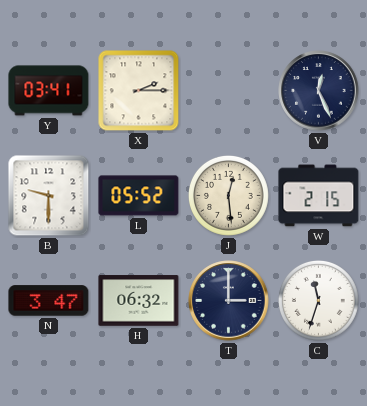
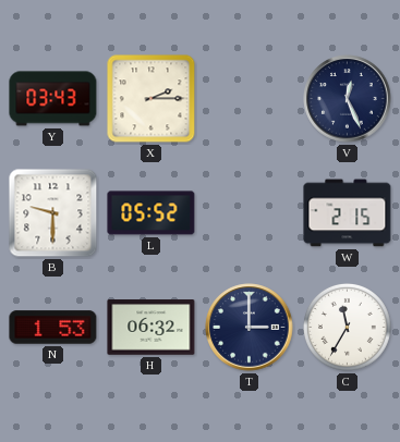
Y: 03:41 -> 03:43
J: 12:29 -> none
N: 3:47 -> 1:53
C: 11:33 -> 11:35
